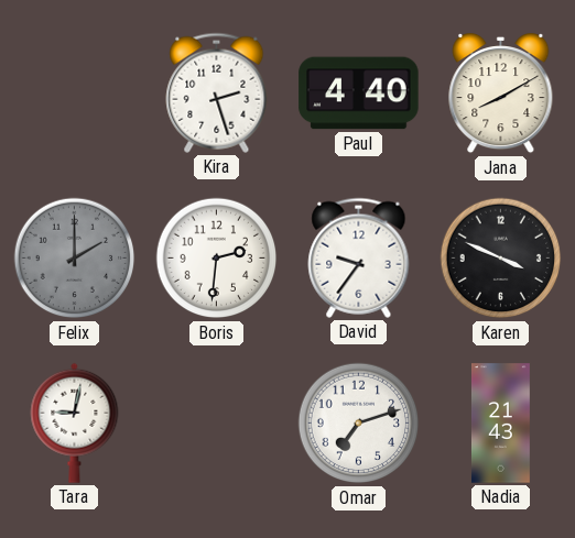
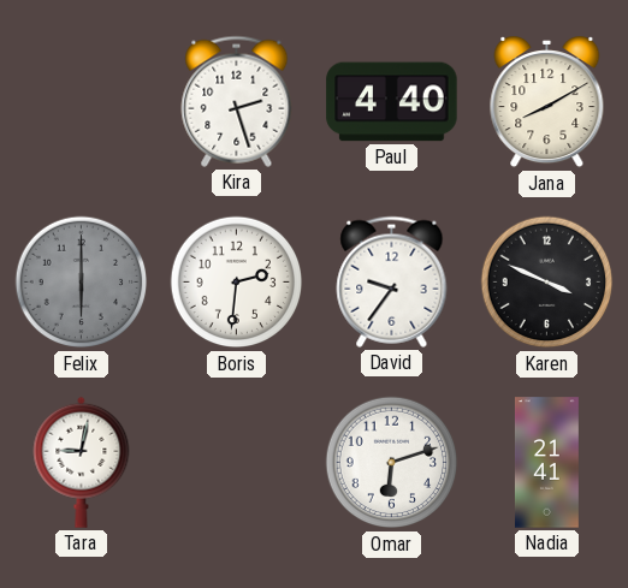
Felix: 2:00 -> 6:00
Omar: 7:12 -> 6:12
Nadia: 21:43 -> 21:41
